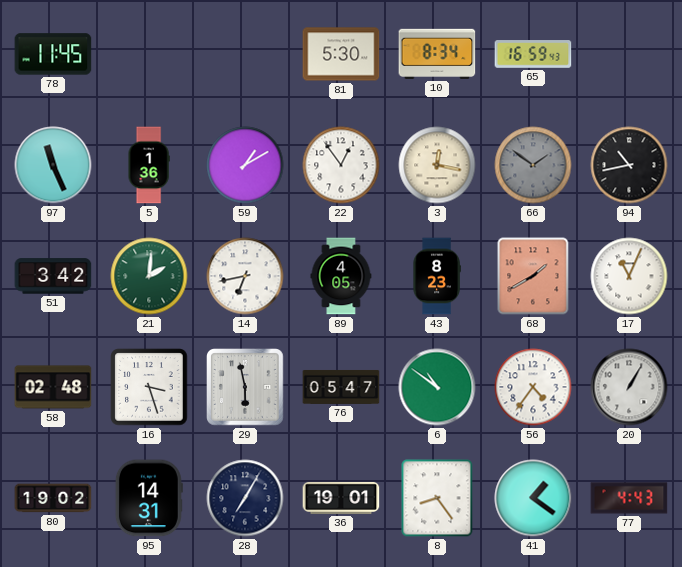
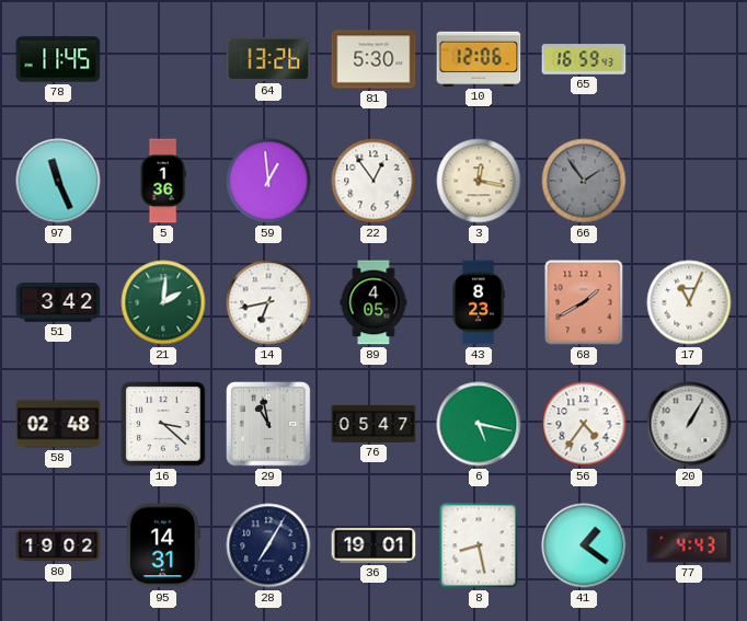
64: none -> 13:26
10: 8:34 -> 12:06
59: 1:10 -> 12:59
66: 1:51 -> 1:54
94: 10:43 -> none
16: 3:27 -> 3:22
29: 5:58 -> 10:58
6: 10:51 -> 5:17
8: 8:24 -> 8:28
